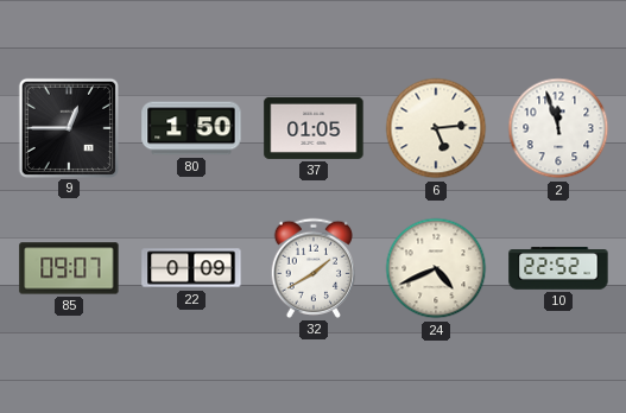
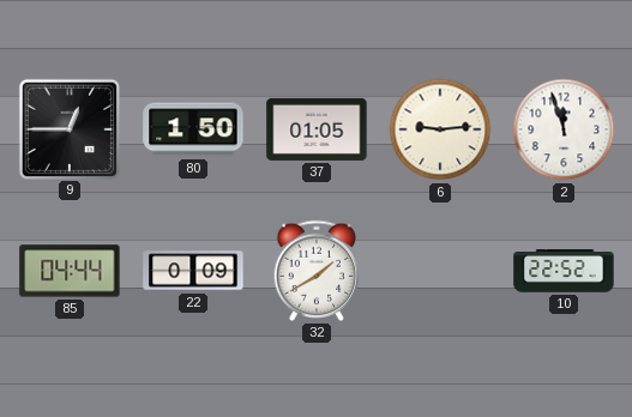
6: 5:14 -> 9:14
85: 09:07 -> 04:44
24: 4:41 -> none
